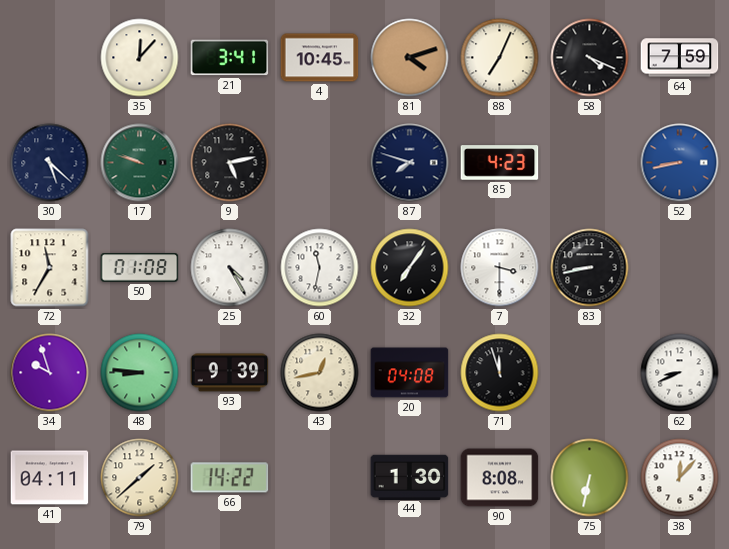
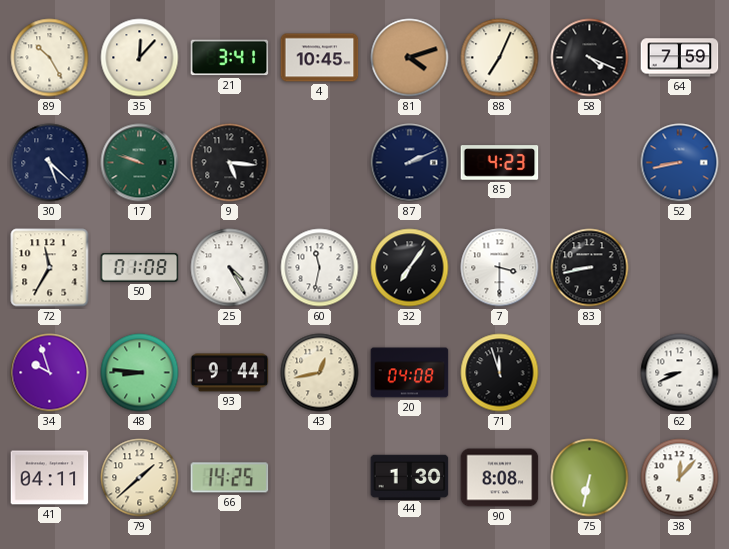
89: none -> 10:25
9: 5:13 -> 5:16
87: 7:48 -> 2:11
93: 9:39 -> 9:44
66: 14:22 -> 14:25
